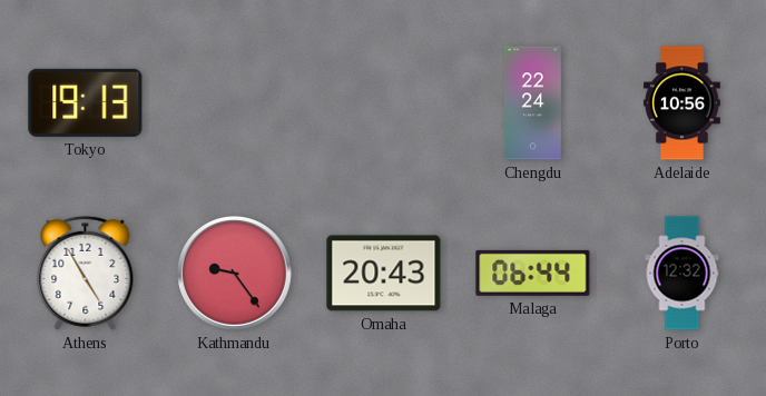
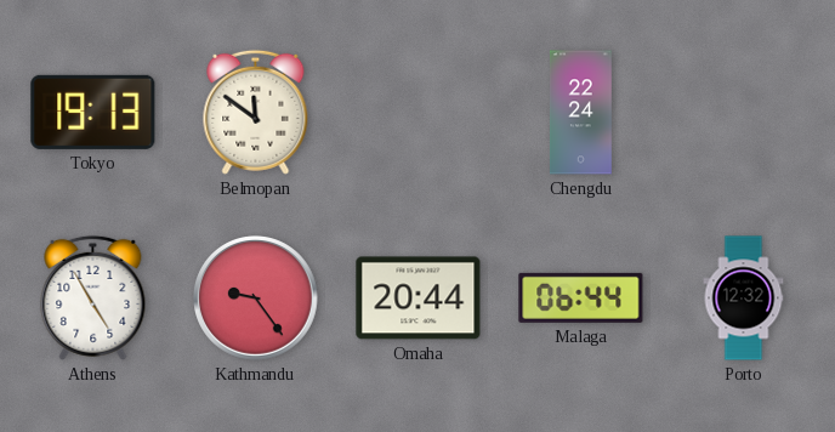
Belmopan: none -> 11:51
Adelaide: 10:56 -> none
Omaha: 20:43 -> 20:44
